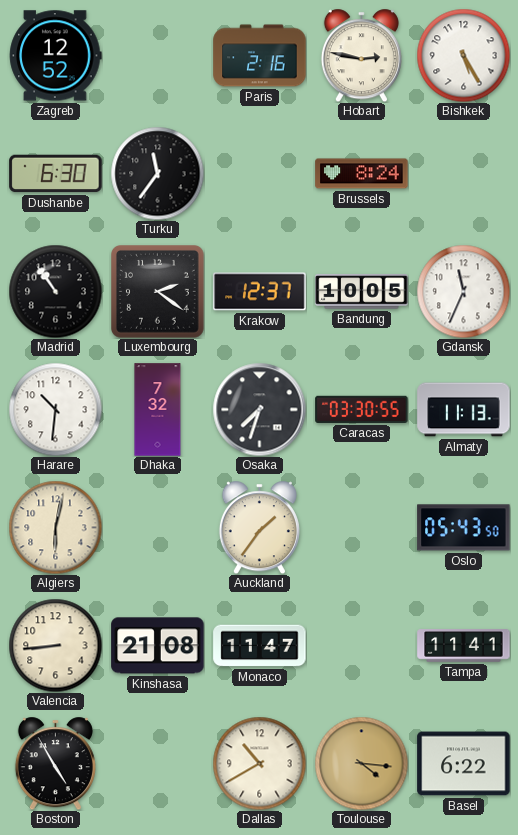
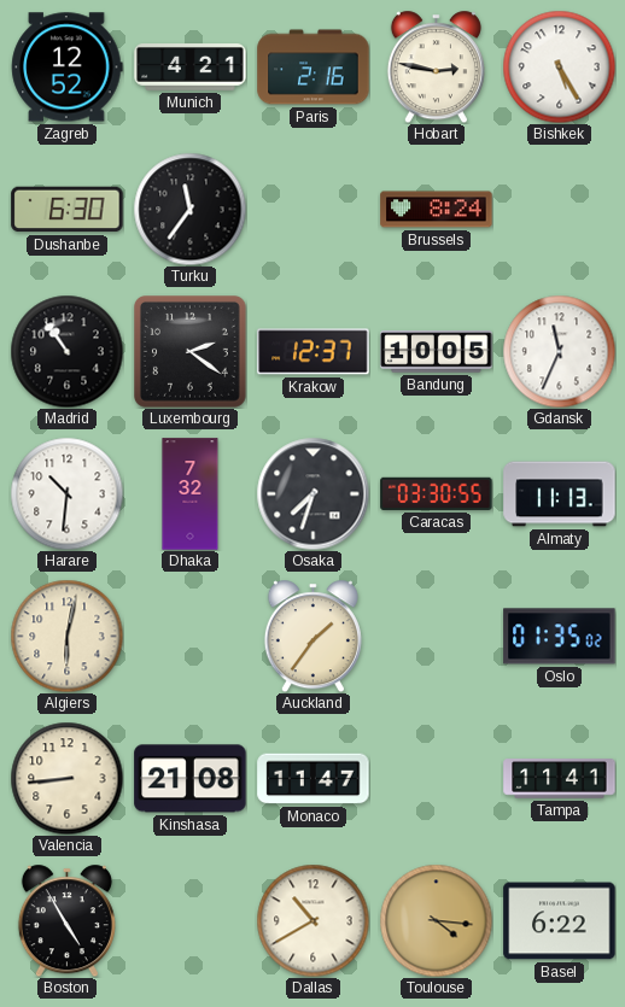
Munich: none -> 4:21
Oslo: 05:43 -> 01:35
